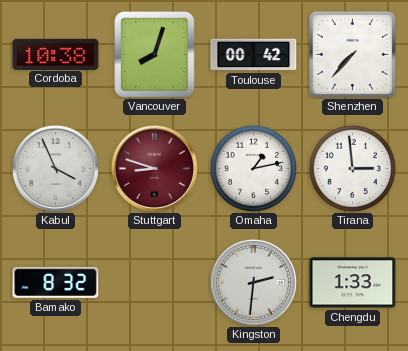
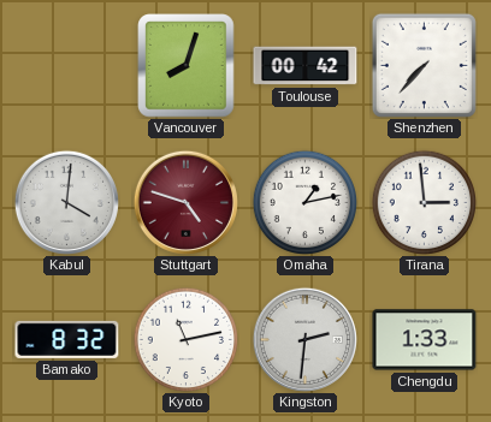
Cordoba: 10:38 -> none
Kabul: 3:56 -> 4:01
Stuttgart: 8:48 -> 4:48
Kyoto: none -> 11:13
